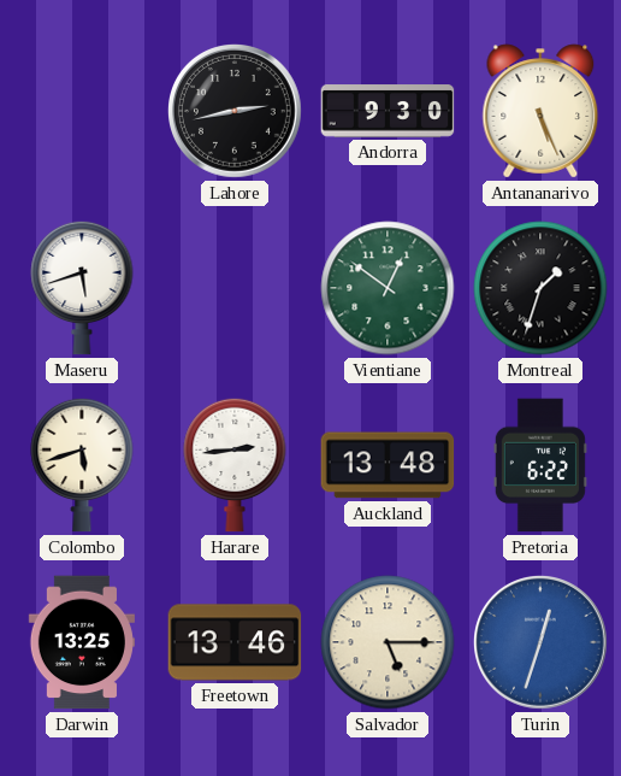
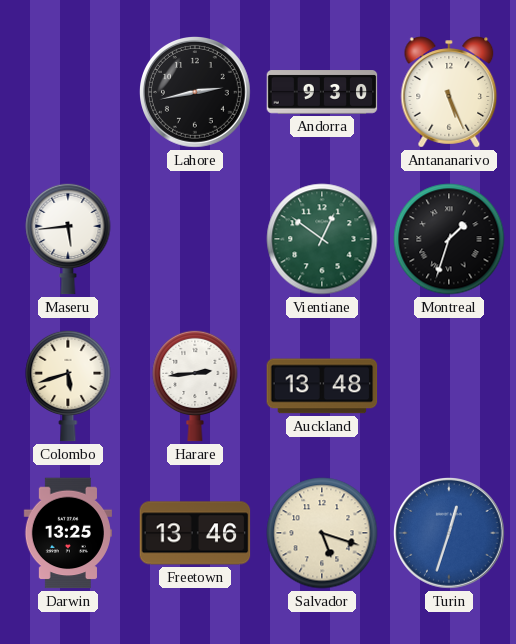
Maseru: 5:42 -> 5:44
Pretoria: 6:22 -> none
Salvador: 5:15 -> 5:18
